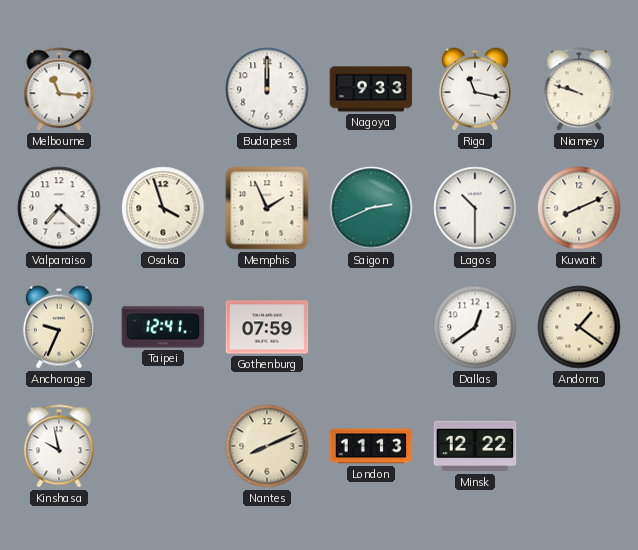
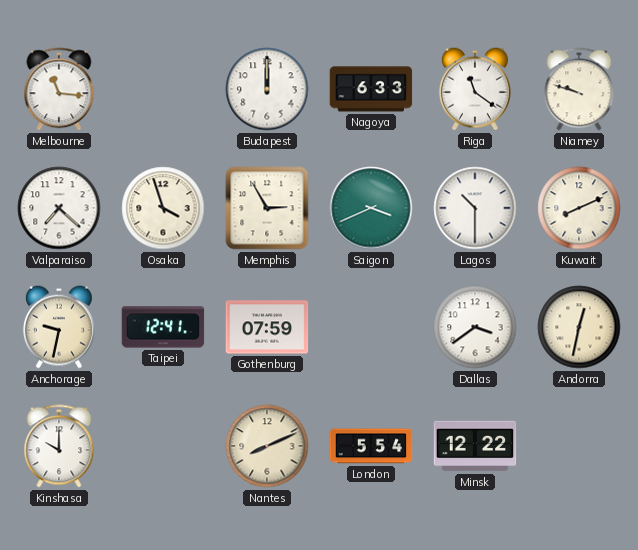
Nagoya: 9:33 -> 6:33
Riga: 11:17 -> 11:21
Memphis: 1:56 -> 2:55
Saigon: 2:41 -> 3:41
Anchorage: 9:34 -> 9:32
Dallas: 12:39 -> 3:39
Andorra: 1:21 -> 12:32
Kinshasa: 9:58 -> 10:00
London: 11:13 -> 5:54
